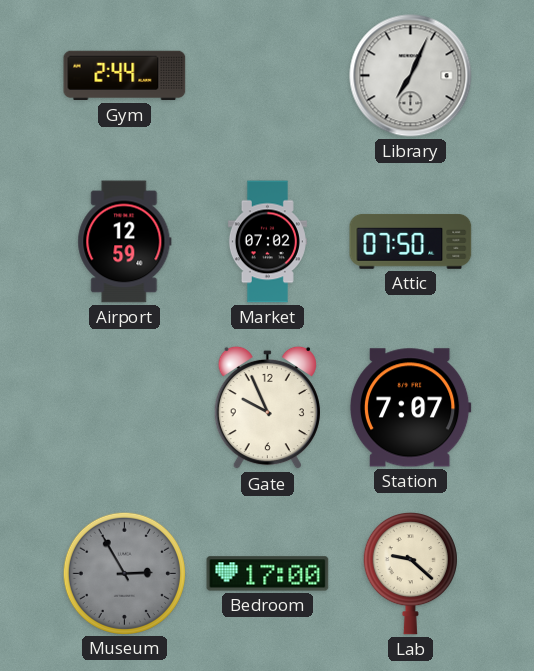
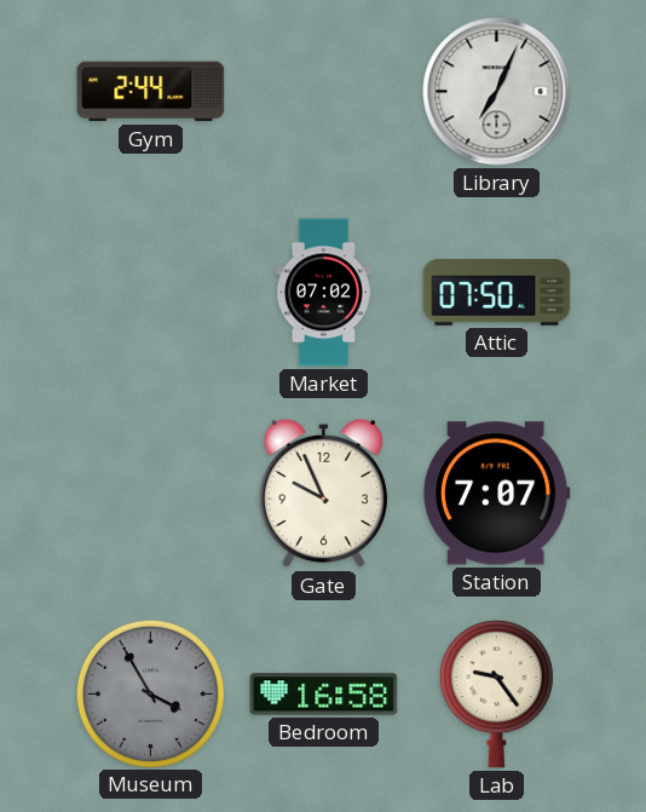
Airport: 12:59 -> none
Museum: 2:55 -> 3:55
Bedroom: 17:00 -> 16:58
Lab: 9:22 -> 9:24
